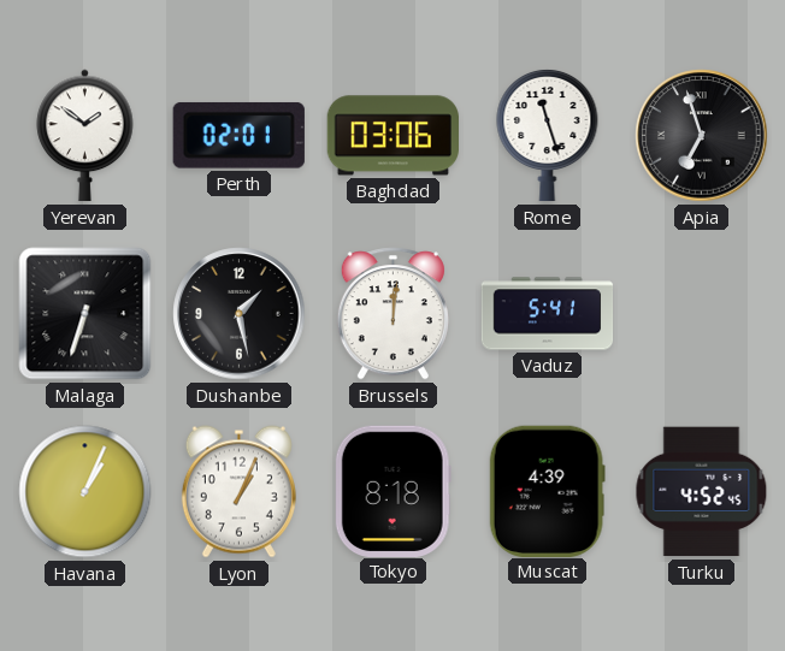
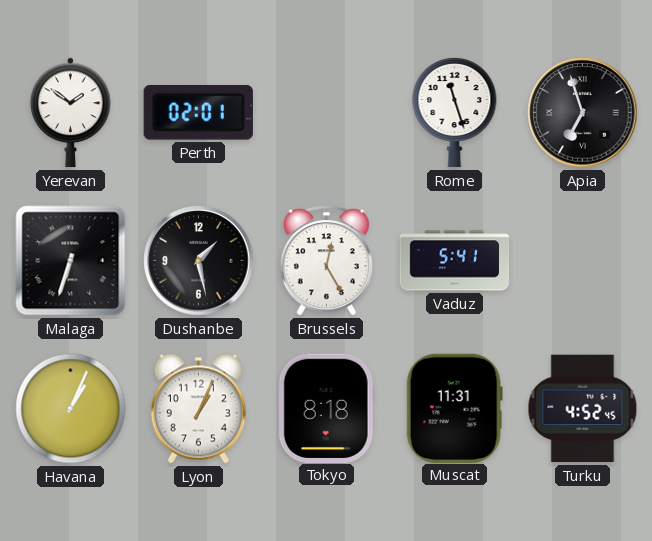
Baghdad: 03:06 -> none
Brussels: 12:01 -> 12:25
Muscat: 4:39 -> 11:31
